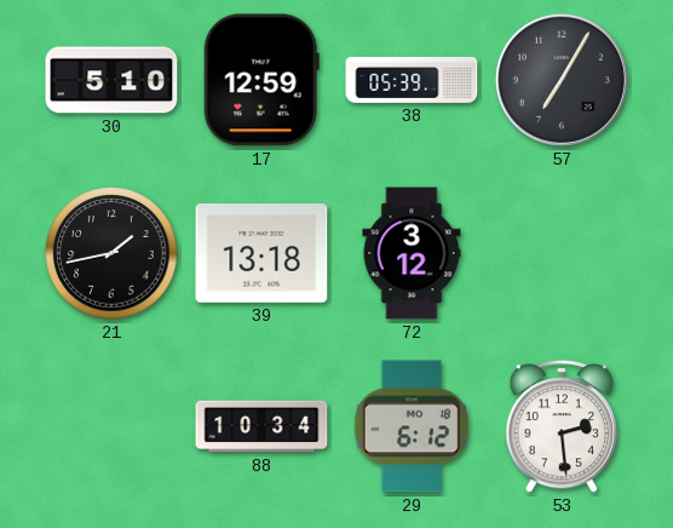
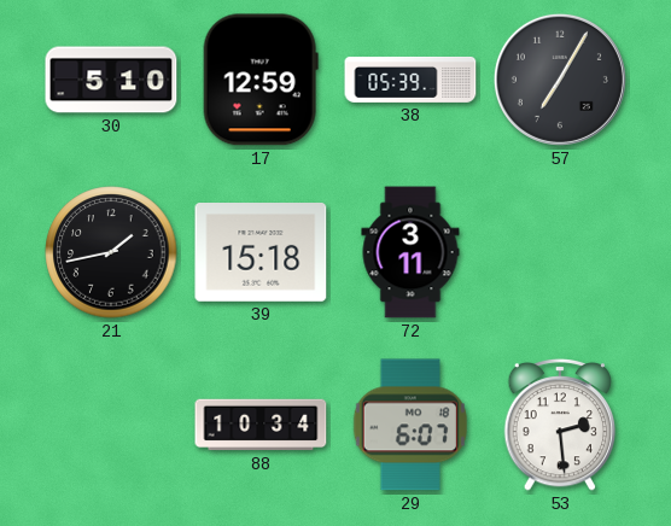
39: 13:18 -> 15:18
72: 3:12 -> 3:11
29: 6:12 -> 6:07
